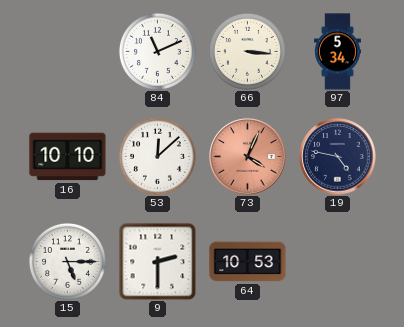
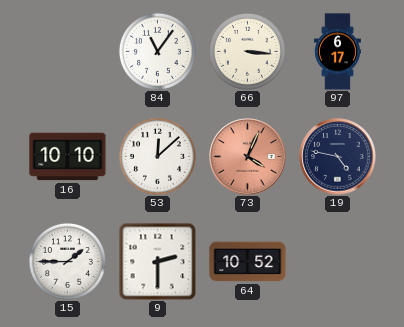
84: 11:11 -> 11:06
97: 5:34 -> 6:17
15: 5:15 -> 1:45
64: 10:53 -> 10:52
